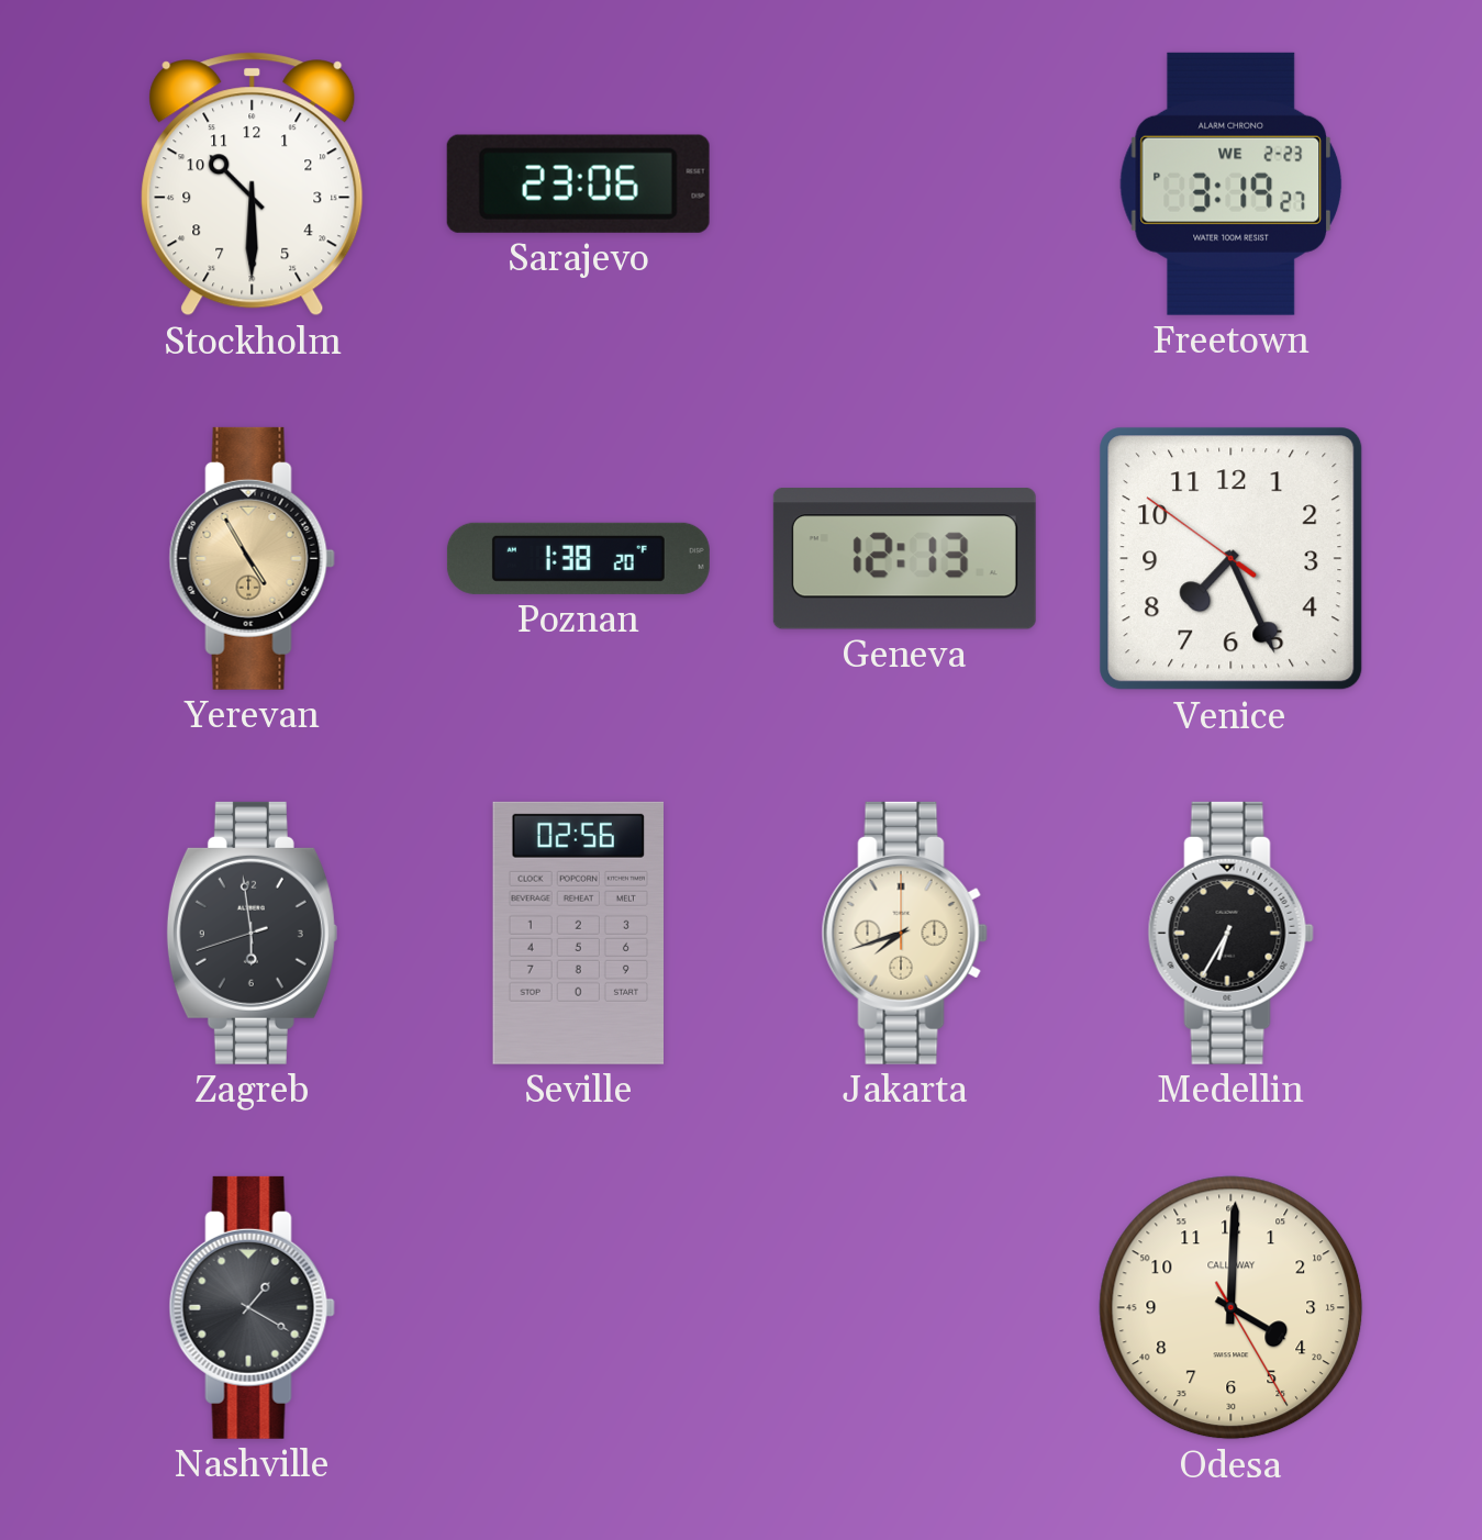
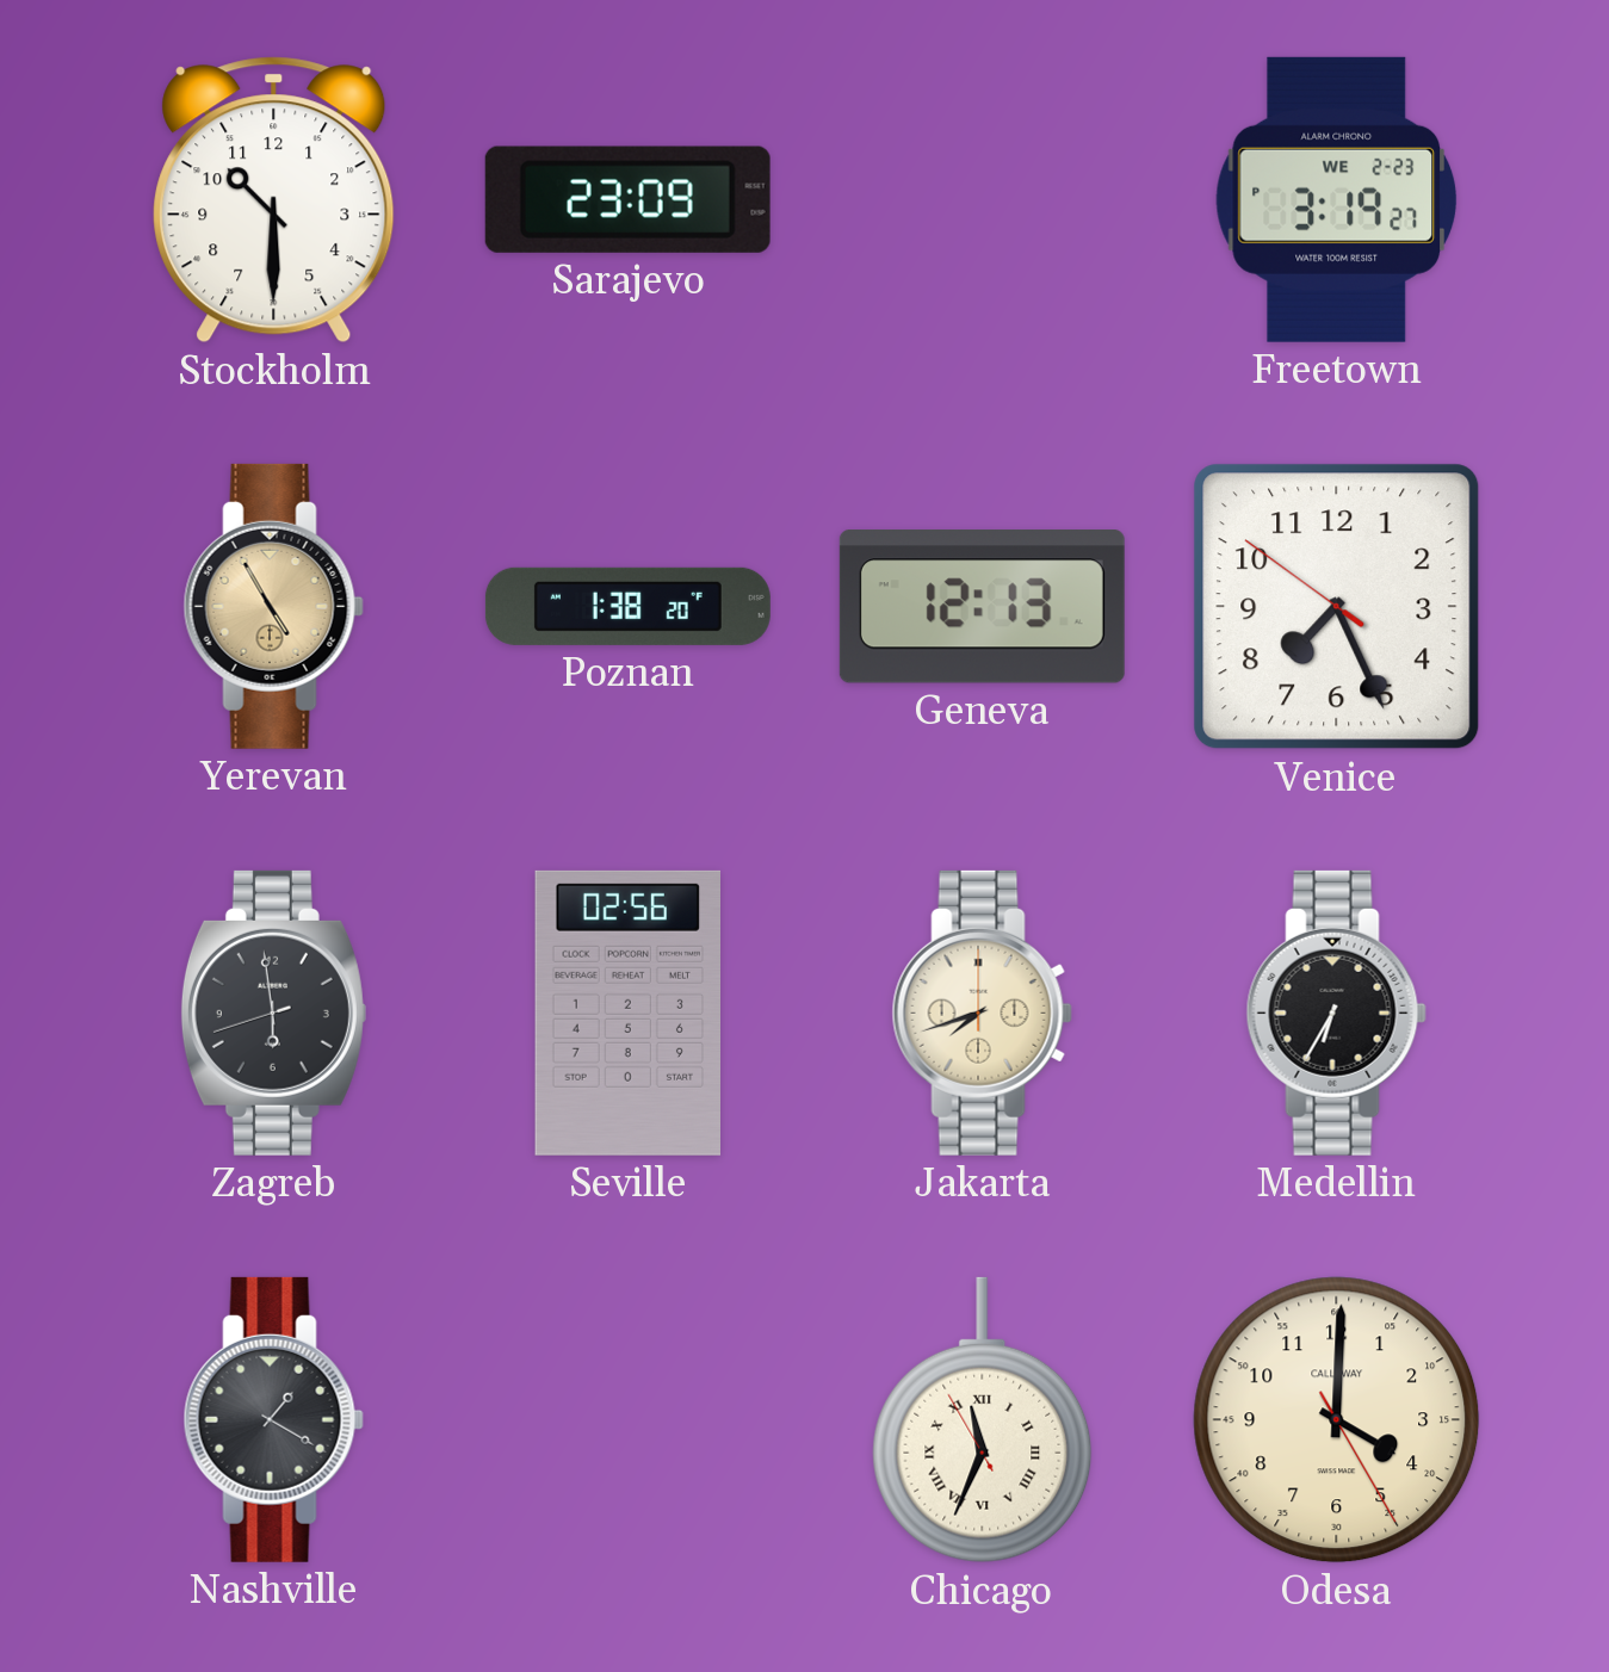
Sarajevo: 23:06 -> 23:09
Chicago: none -> 11:33
